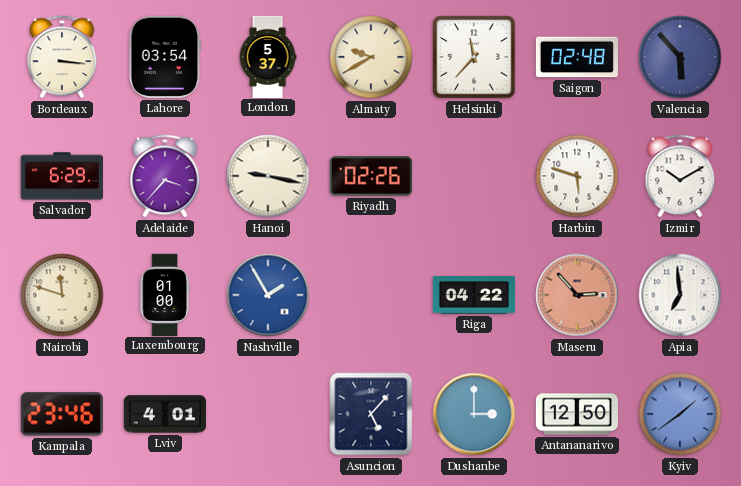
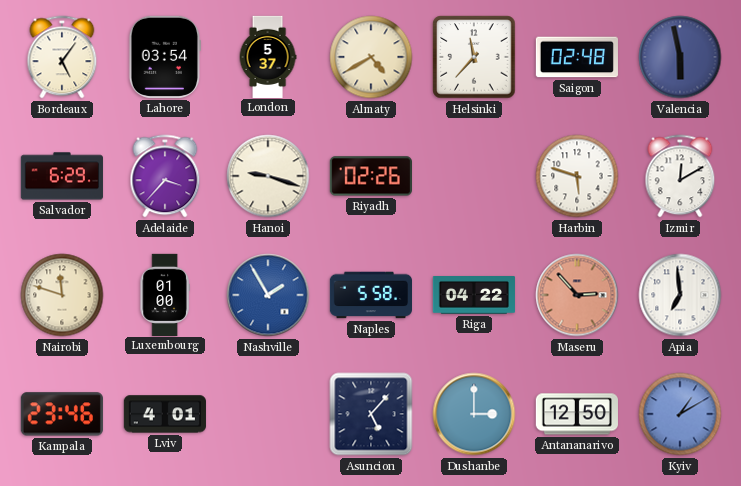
Bordeaux: 3:16 -> 5:06
Almaty: 9:40 -> 4:40
Valencia: 5:53 -> 5:58
Hanoi: 9:17 -> 9:18
Izmir: 10:10 -> 12:10
Naples: none -> 5:58
Kyiv: 1:39 -> 1:10
